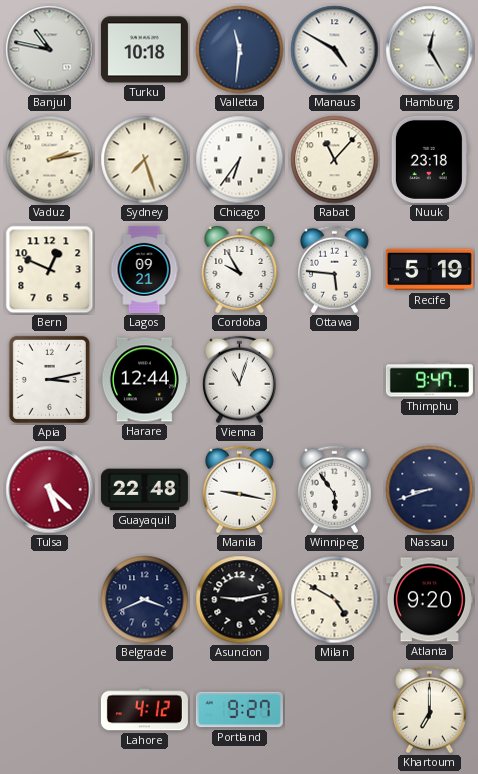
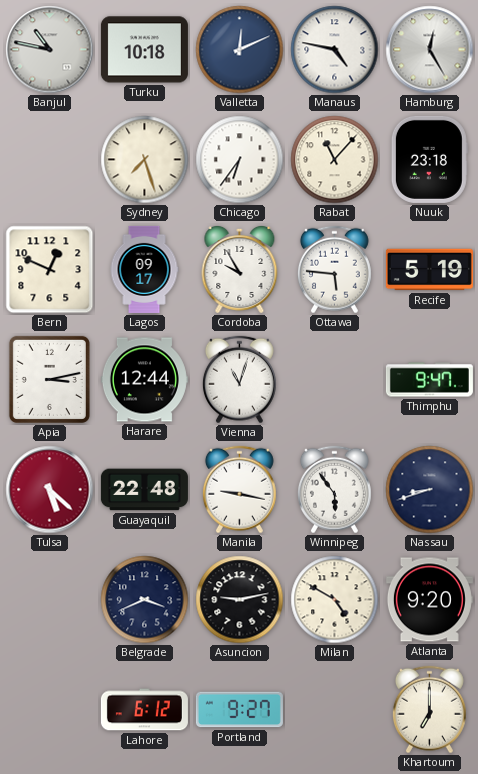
Valletta: 11:31 -> 12:11
Manaus: 4:50 -> 4:47
Vaduz: 2:13 -> none
Lagos: 09:21 -> 09:17
Lahore: 4:12 -> 6:12
